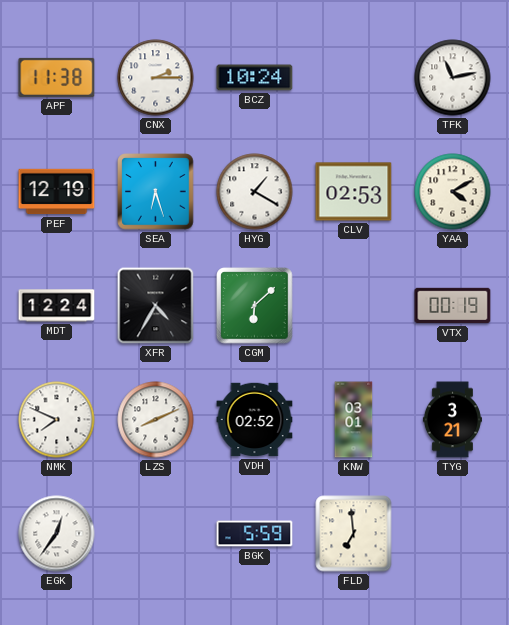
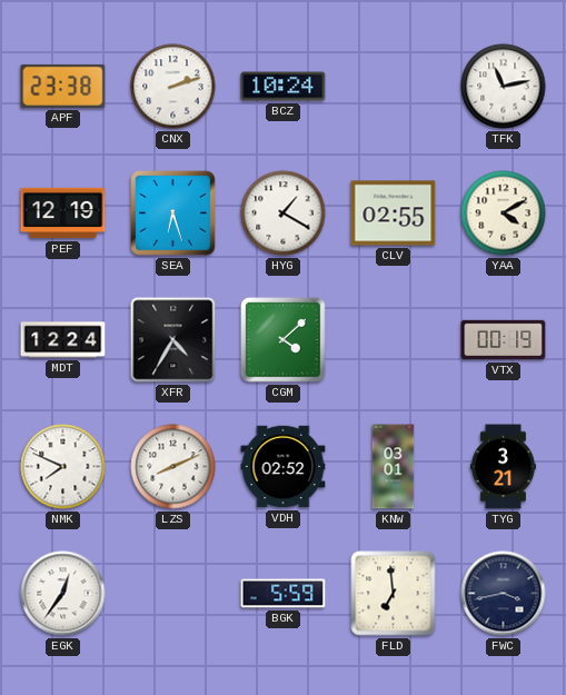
APF: 11:38 -> 23:38
CNX: 2:15 -> 2:12
CLV: 02:53 -> 02:55
CGM: 6:08 -> 4:08
FWC: none -> 3:43
